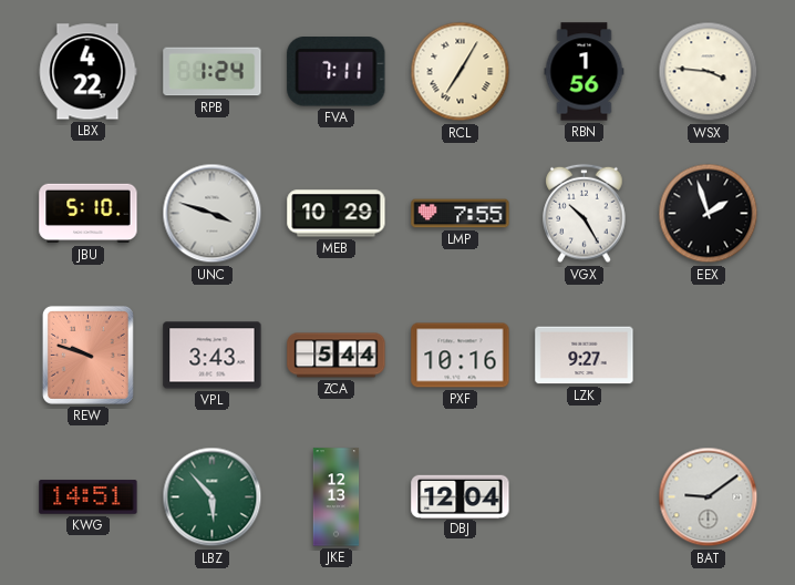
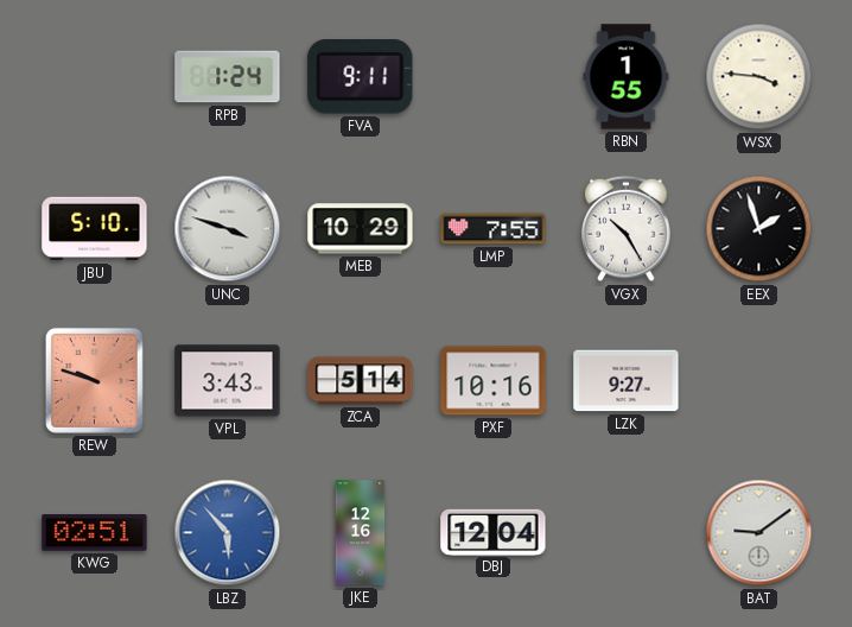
LBX: 4:22 -> none
FVA: 7:11 -> 9:11
RCL: 7:05 -> none
RBN: 1:56 -> 1:55
ZCA: 5:44 -> 5:14
KWG: 14:51 -> 02:51
LBZ dial: green -> blue
JKE: 12:13 -> 12:16
